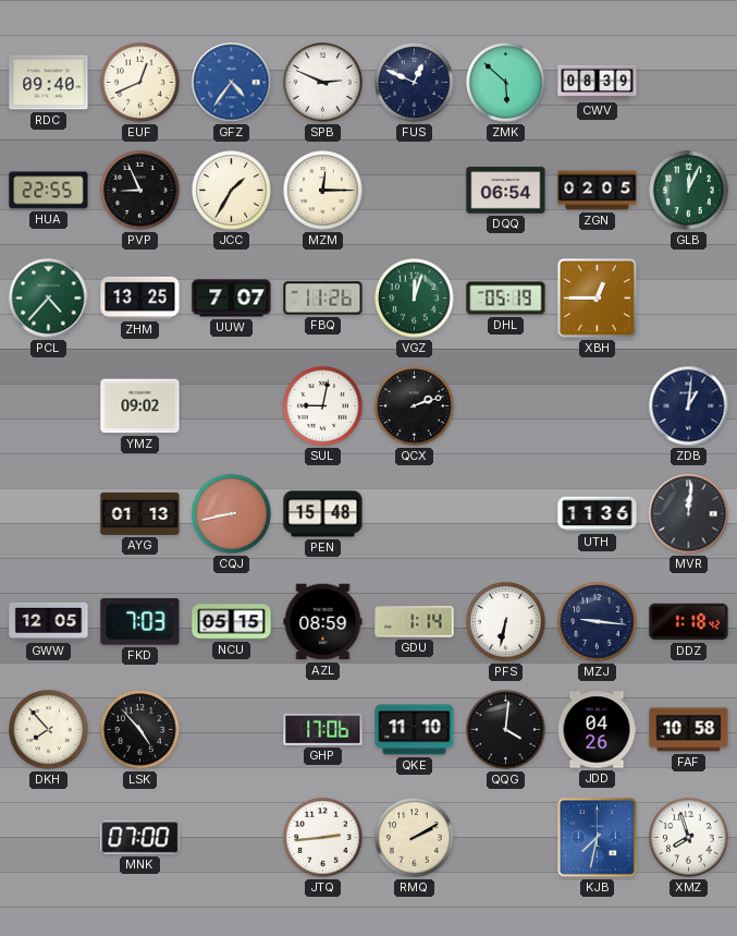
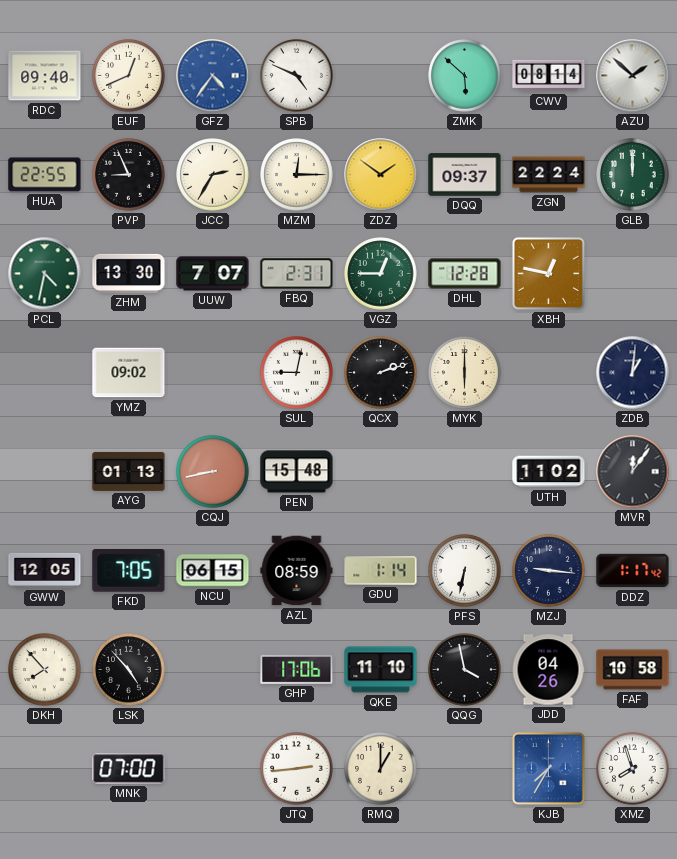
SPB: 2:49 -> 4:49
FUS: 12:49 -> none
CWV: 08:39 -> 08:14
AZU: none -> 1:52
JCC: 1:35 -> 2:35
ZDZ: none -> 1:51
DQQ: 06:54 -> 09:37
ZGN: 02:05 -> 22:24
GLB: 12:04 -> 12:00
PCL: 4:37 -> 4:32
ZHM: 13:25 -> 13:30
FBQ: 11:26 -> 2:31
VGZ: 12:03 -> 12:45
DHL: 05:19 -> 12:28
XBH: 12:45 -> 12:47
MYK: none -> 6:00
UTH: 11:36 -> 11:02
MVR: 12:01 -> 12:06
FKD: 7:03 -> 7:05
NCU: 05:15 -> 06:15
DDZ: 1:18 -> 1:17
QQG: 4:01 -> 3:58
RMQ: 2:10 -> 1:00
KJB: 7:32 -> 7:35
